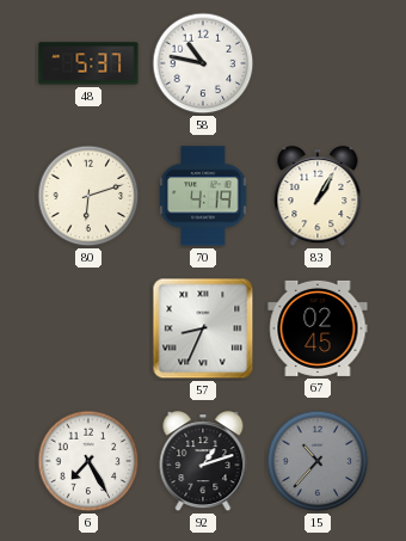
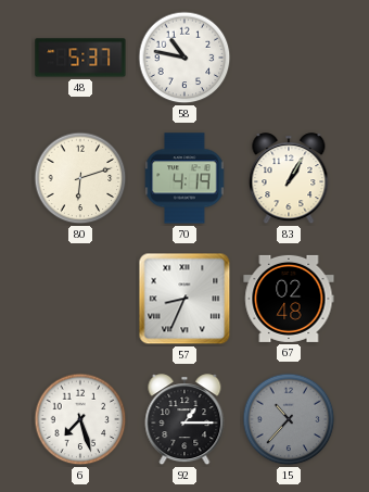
67: 02:45 -> 02:48
6: 7:25 -> 7:27
92: 1:12 -> 1:15
